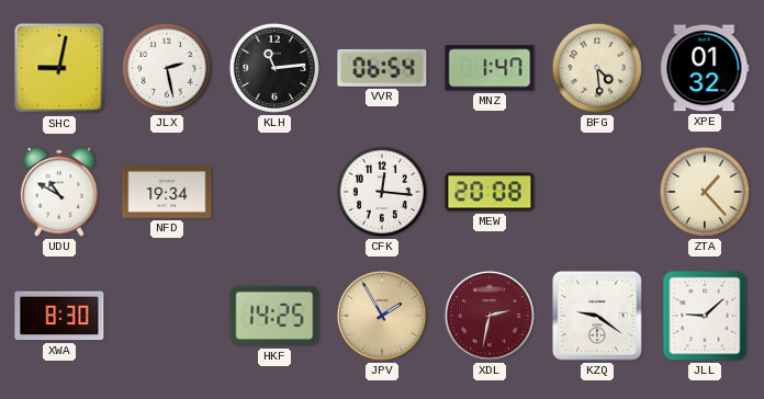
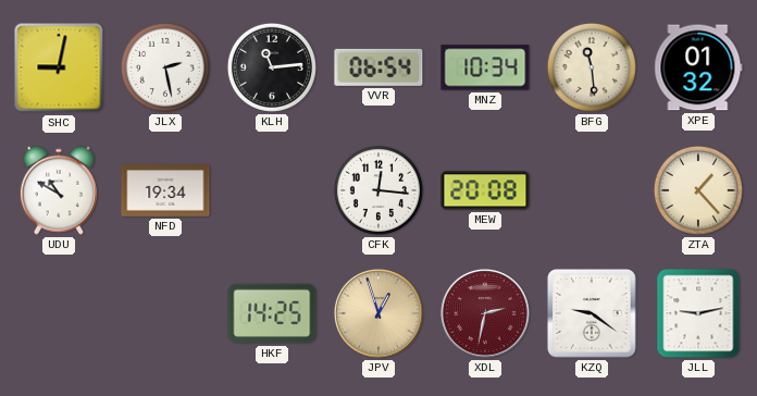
MNZ: 1:47 -> 10:34
BFG: 4:29 -> 11:29
XWA: 8:30 -> none
JPV: 1:55 -> 12:57
JLL: 9:08 -> 9:13
